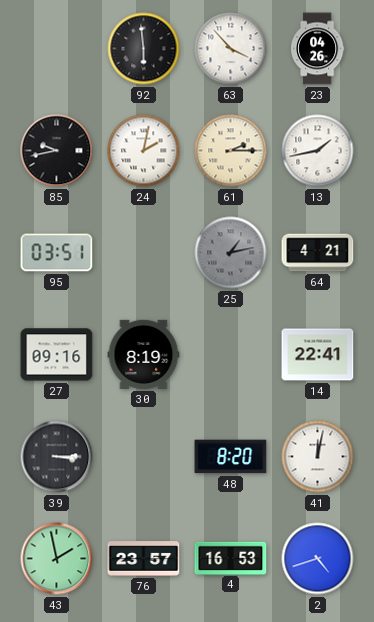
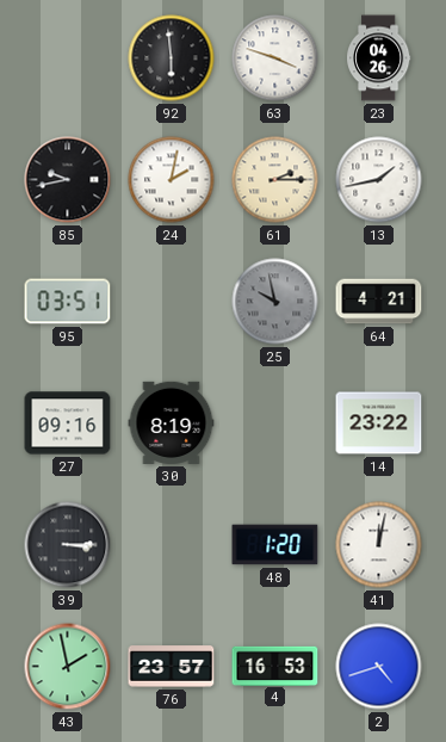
63: 3:53 -> 3:48
25: 1:13 -> 9:58
14: 22:41 -> 23:22
48: 8:20 -> 1:20
